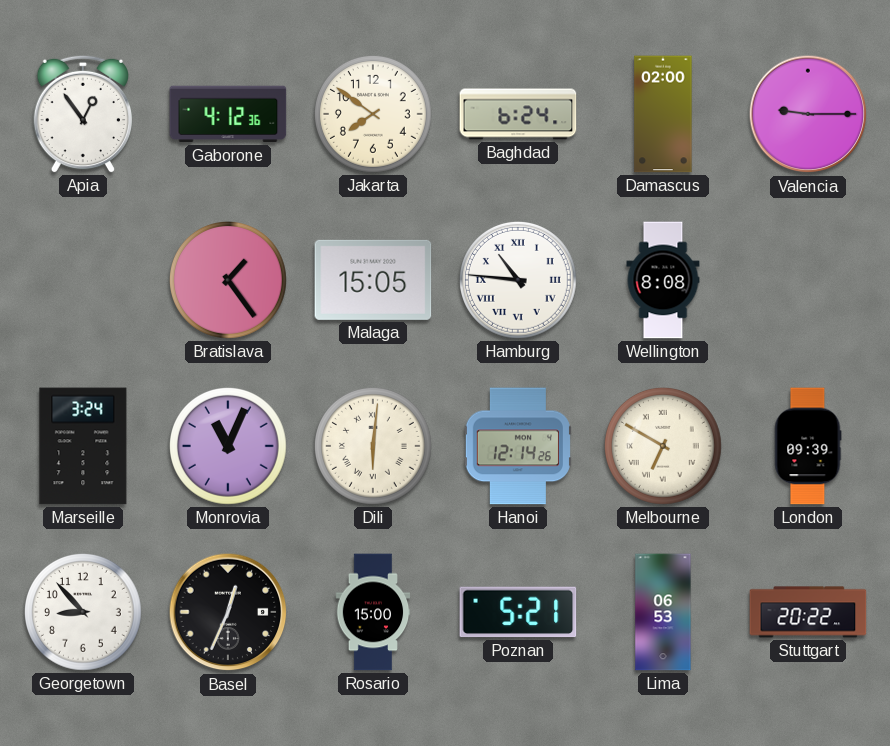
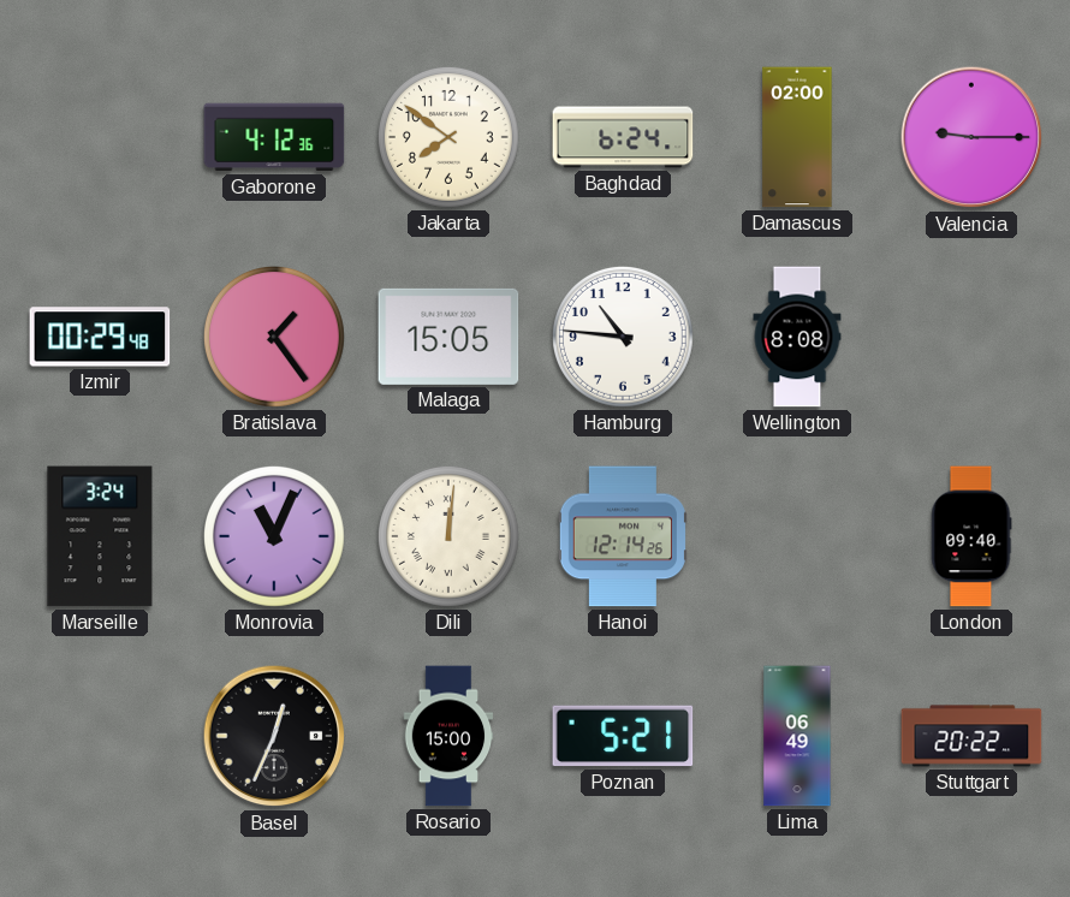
Apia: 12:54 -> none
Izmir: none -> 00:29
Hamburg numerals: Roman -> Arabic
Dili: 6:01 -> 12:01
Melbourne: 6:50 -> none
London: 09:39 -> 09:40
Georgetown: 8:53 -> none
Lima: 06:53 -> 06:49
